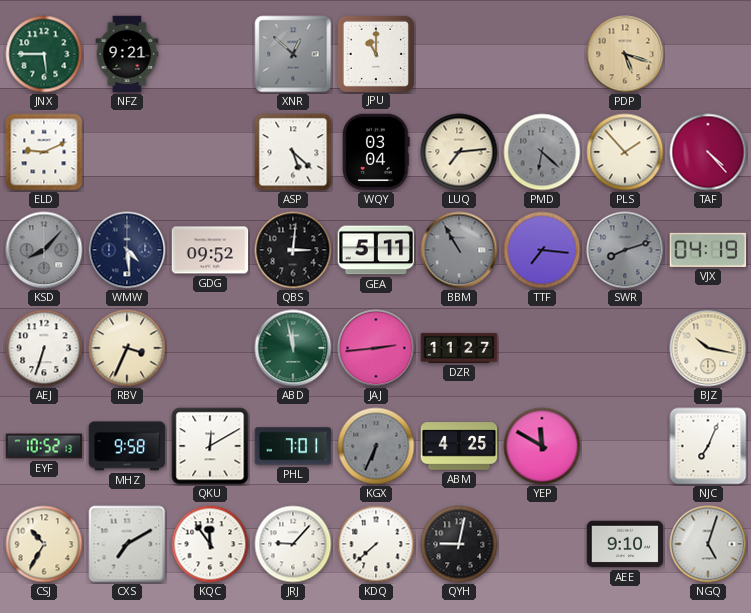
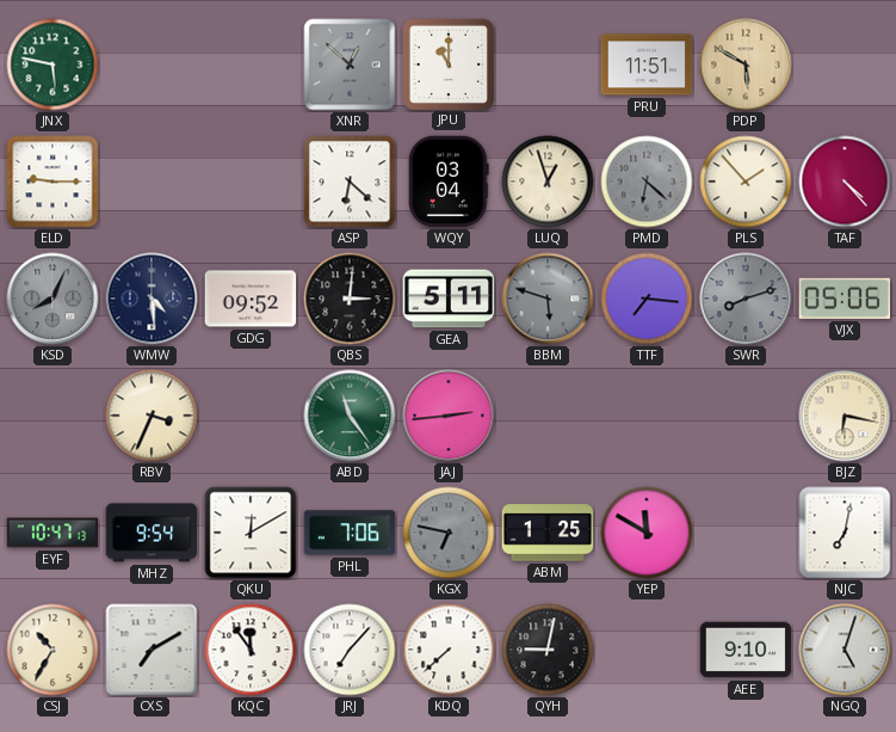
JNX: 5:45 -> 5:47
NFZ: 9:21 -> none
PRU: none -> 11:51
PDP: 5:18 -> 5:50
ELD: 9:11 -> 9:15
ASP: 5:22 -> 6:22
LUQ: 7:14 -> 12:57
KSD: 8:07 -> 8:04
BBM: 10:55 -> 5:48
VJX: 04:19 -> 05:06
AEJ: 6:33 -> none
ABD: 11:58 -> 11:24
DZR: 11:27 -> none
BJZ: 10:17 -> 6:17
EYF: 10:52 -> 10:47
MHZ: 9:58 -> 9:54
PHL: 7:01 -> 7:06
KGX: 6:34 -> 6:47
ABM: 4:25 -> 1:25
NJC: 7:04 -> 7:02
JRJ: 9:07 -> 7:07
